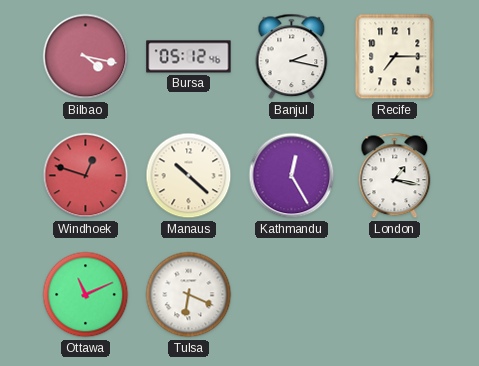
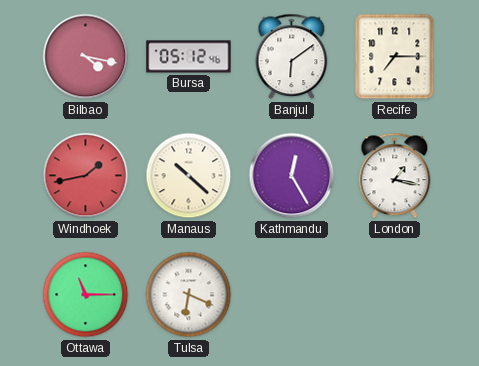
Banjul: 2:17 -> 6:09
Windhoek: 12:48 -> 1:43
Ottawa: 11:11 -> 11:15
